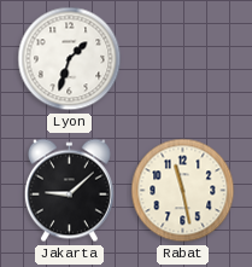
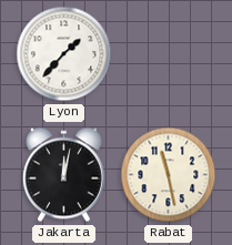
Lyon: 1:33 -> 1:37
Jakarta: 9:08 -> 12:02
